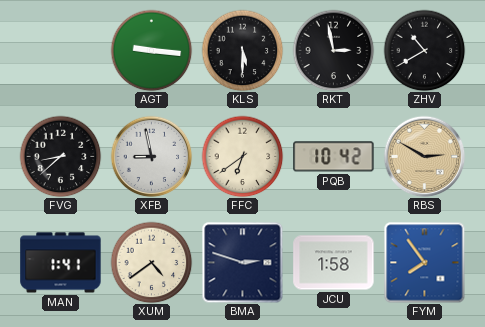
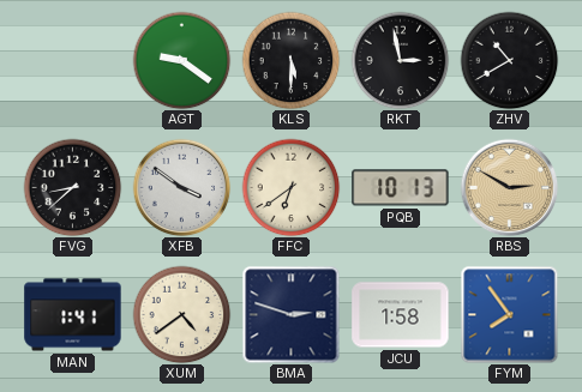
AGT: 9:16 -> 9:21
XFB: 8:58 -> 3:51
PQB: 10:42 -> 10:13
